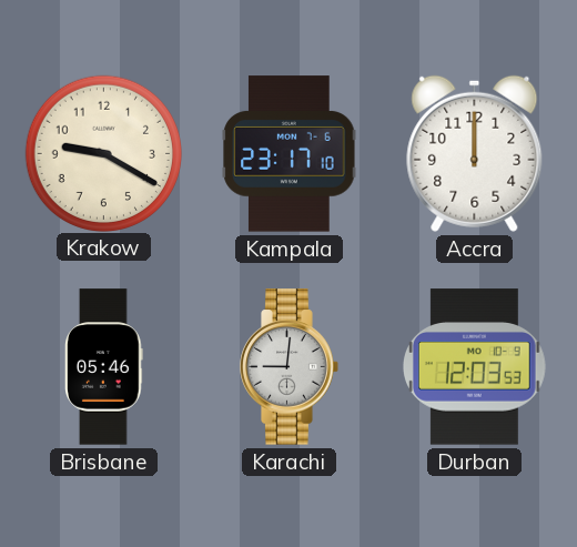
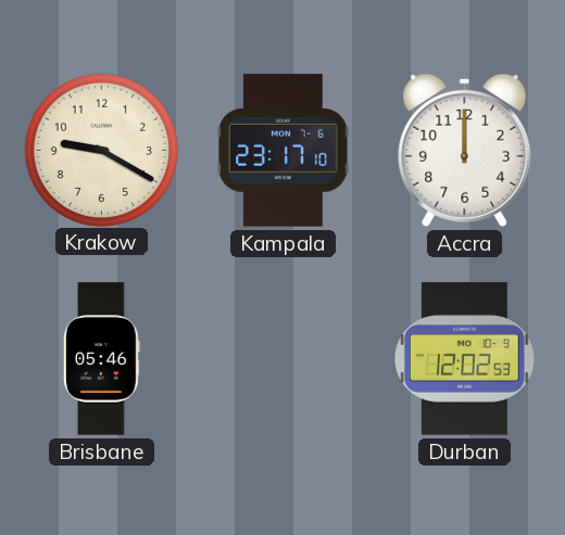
Karachi: 9:01 -> none
Durban: 12:03 -> 12:02
